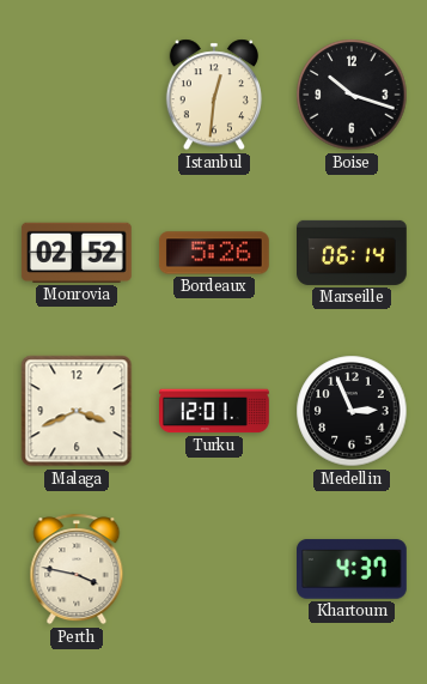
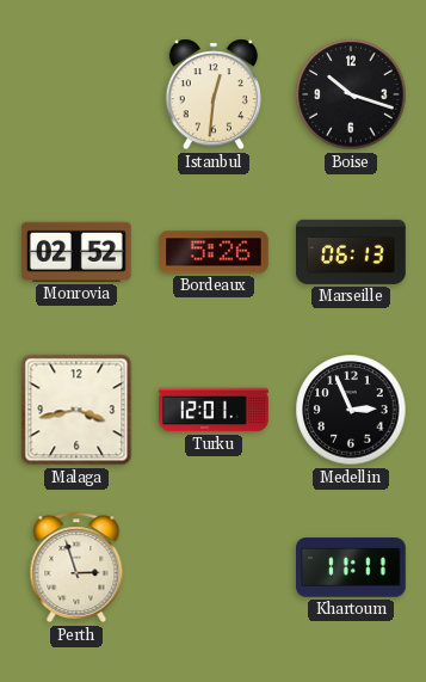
Marseille: 06:14 -> 06:13
Malaga: 3:41 -> 3:43
Perth: 3:47 -> 2:57
Khartoum: 4:37 -> 11:11
